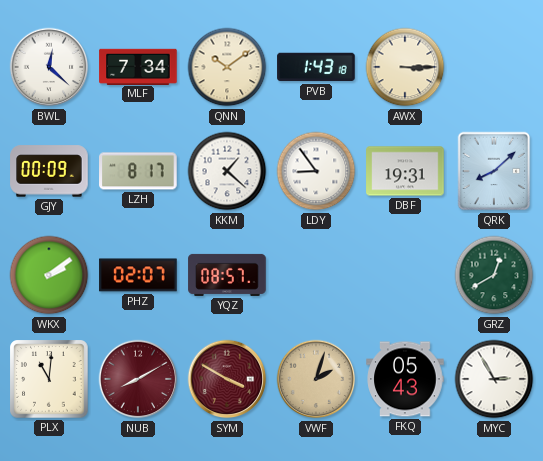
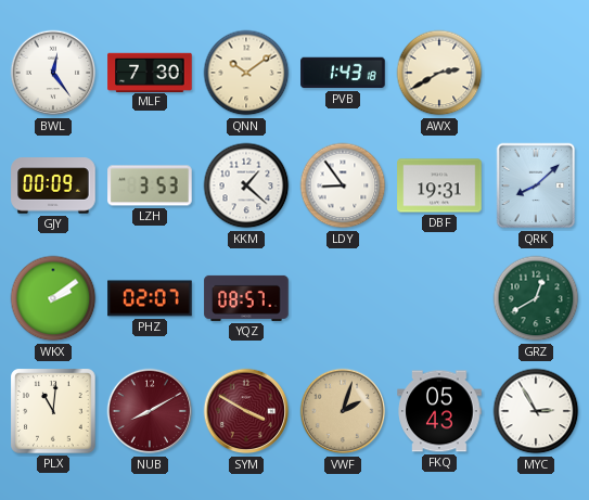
BWL: 12:22 -> 12:24
MLF: 7:34 -> 7:30
AWX: 3:15 -> 2:40
LZH: 8:17 -> 3:53
